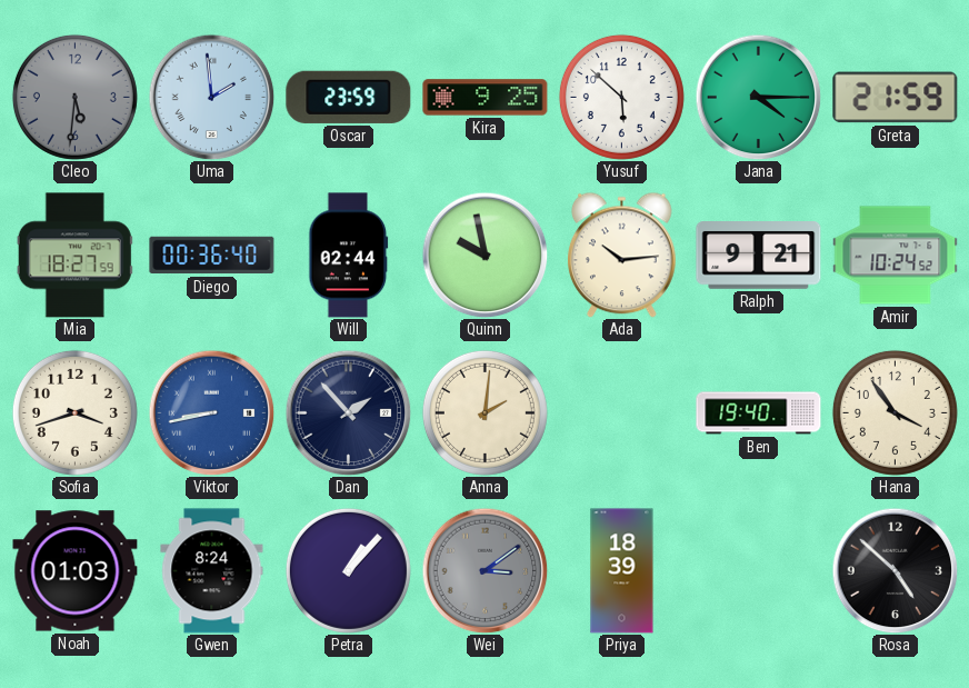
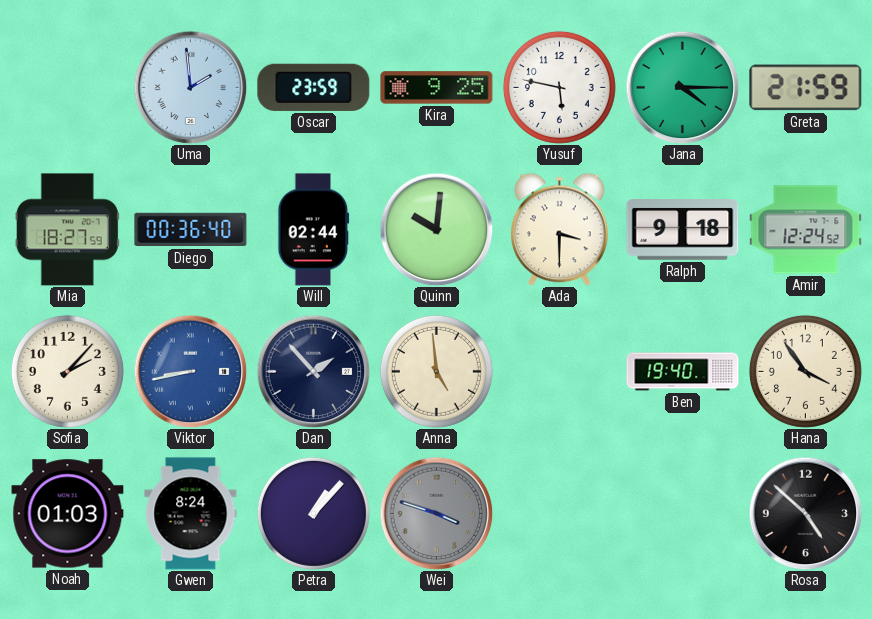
Cleo: 5:31 -> none
Yusuf: 5:52 -> 5:47
Quinn: 9:58 -> 10:01
Ada: 10:14 -> 3:30
Ralph: 9:21 -> 9:18
Amir: 10:24 -> 12:24
Sofia: 3:42 -> 2:07
Anna: 2:01 -> 4:59
Wei: 3:09 -> 3:48
Priya: 18:39 -> none
